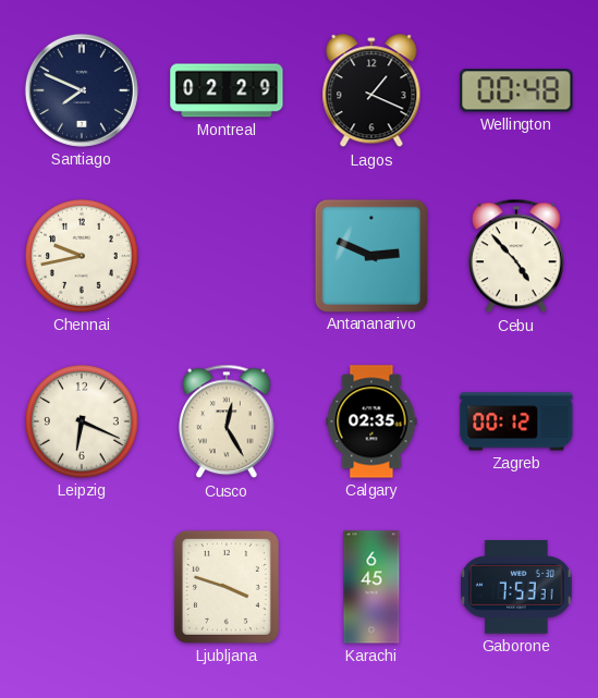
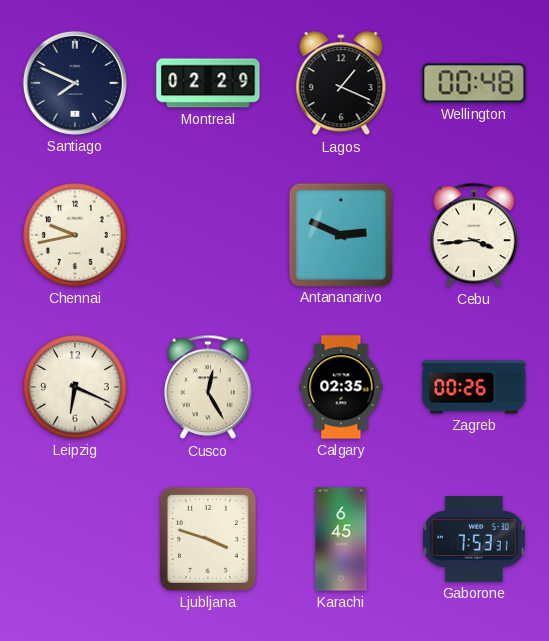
Cebu: 4:53 -> 3:44
Zagreb: 00:12 -> 00:26
